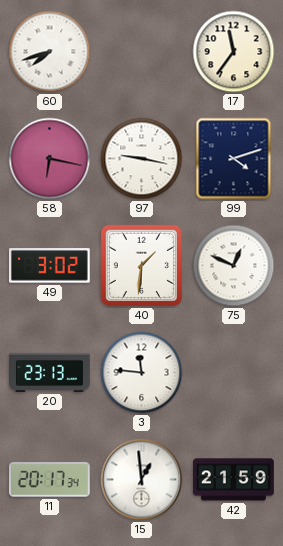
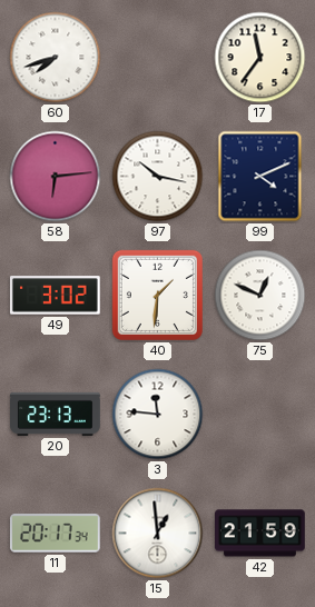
58: 6:17 -> 6:14
97: 9:17 -> 10:17
99: 4:12 -> 4:11
